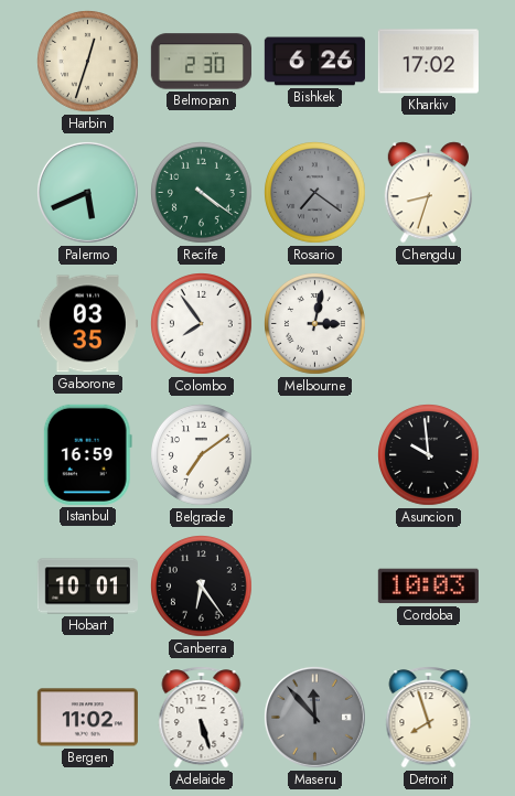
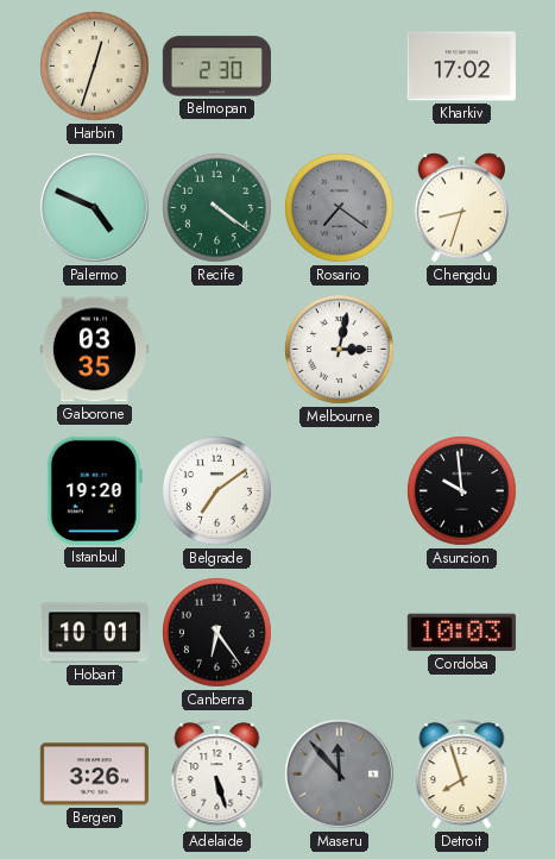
Bishkek: 6:26 -> none
Palermo: 5:41 -> 4:49
Colombo: 7:54 -> none
Istanbul: 16:59 -> 19:20
Bergen: 11:02 -> 3:26
